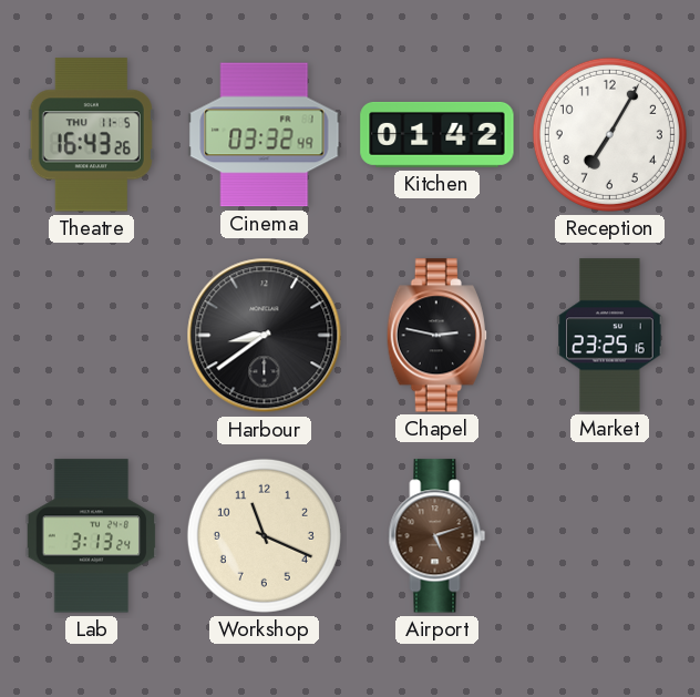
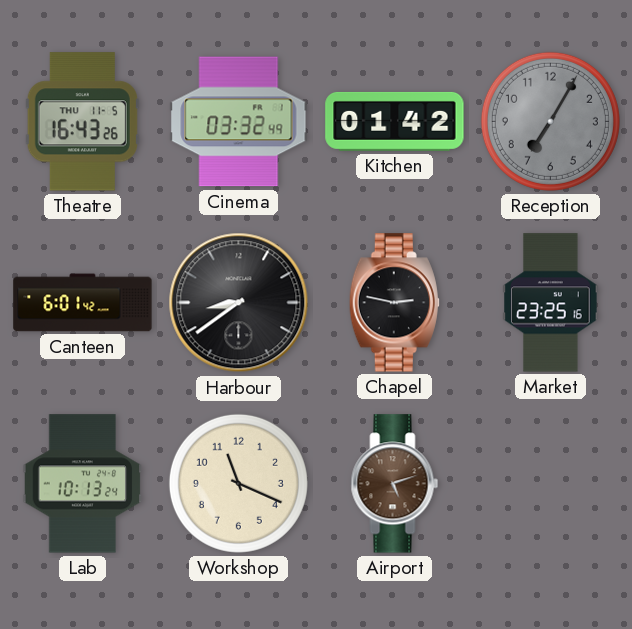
Reception dial: white -> grey
Canteen: none -> 6:01
Lab: 3:13 -> 10:13
